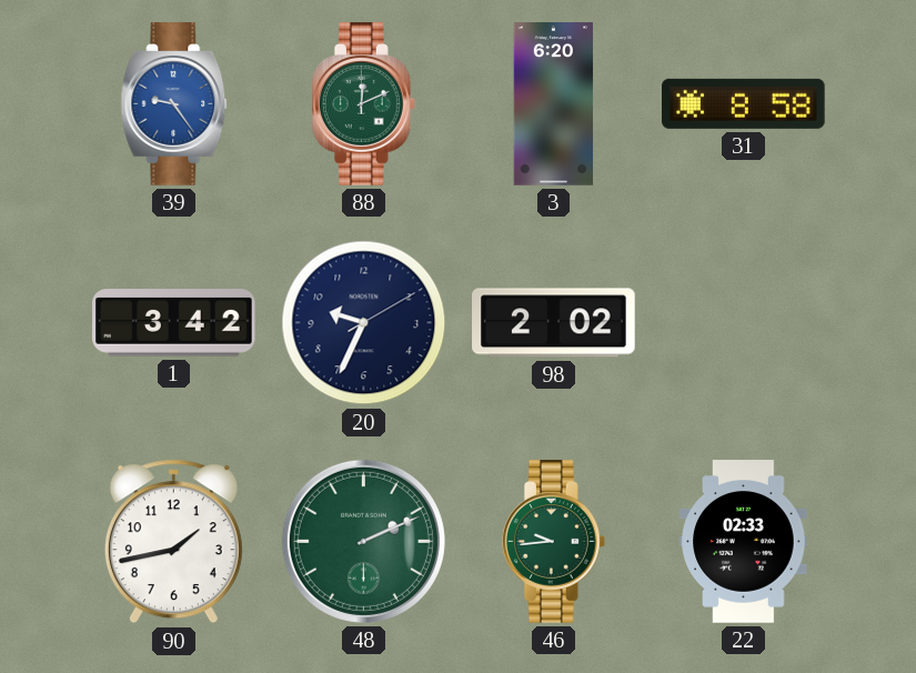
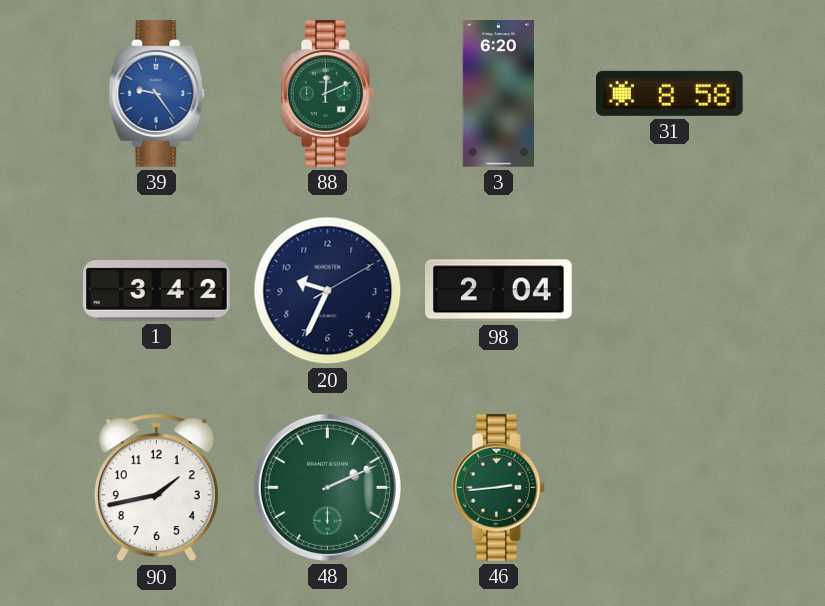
98: 2:02 -> 2:04
46: 9:44 -> 2:44
22: 02:33 -> none
